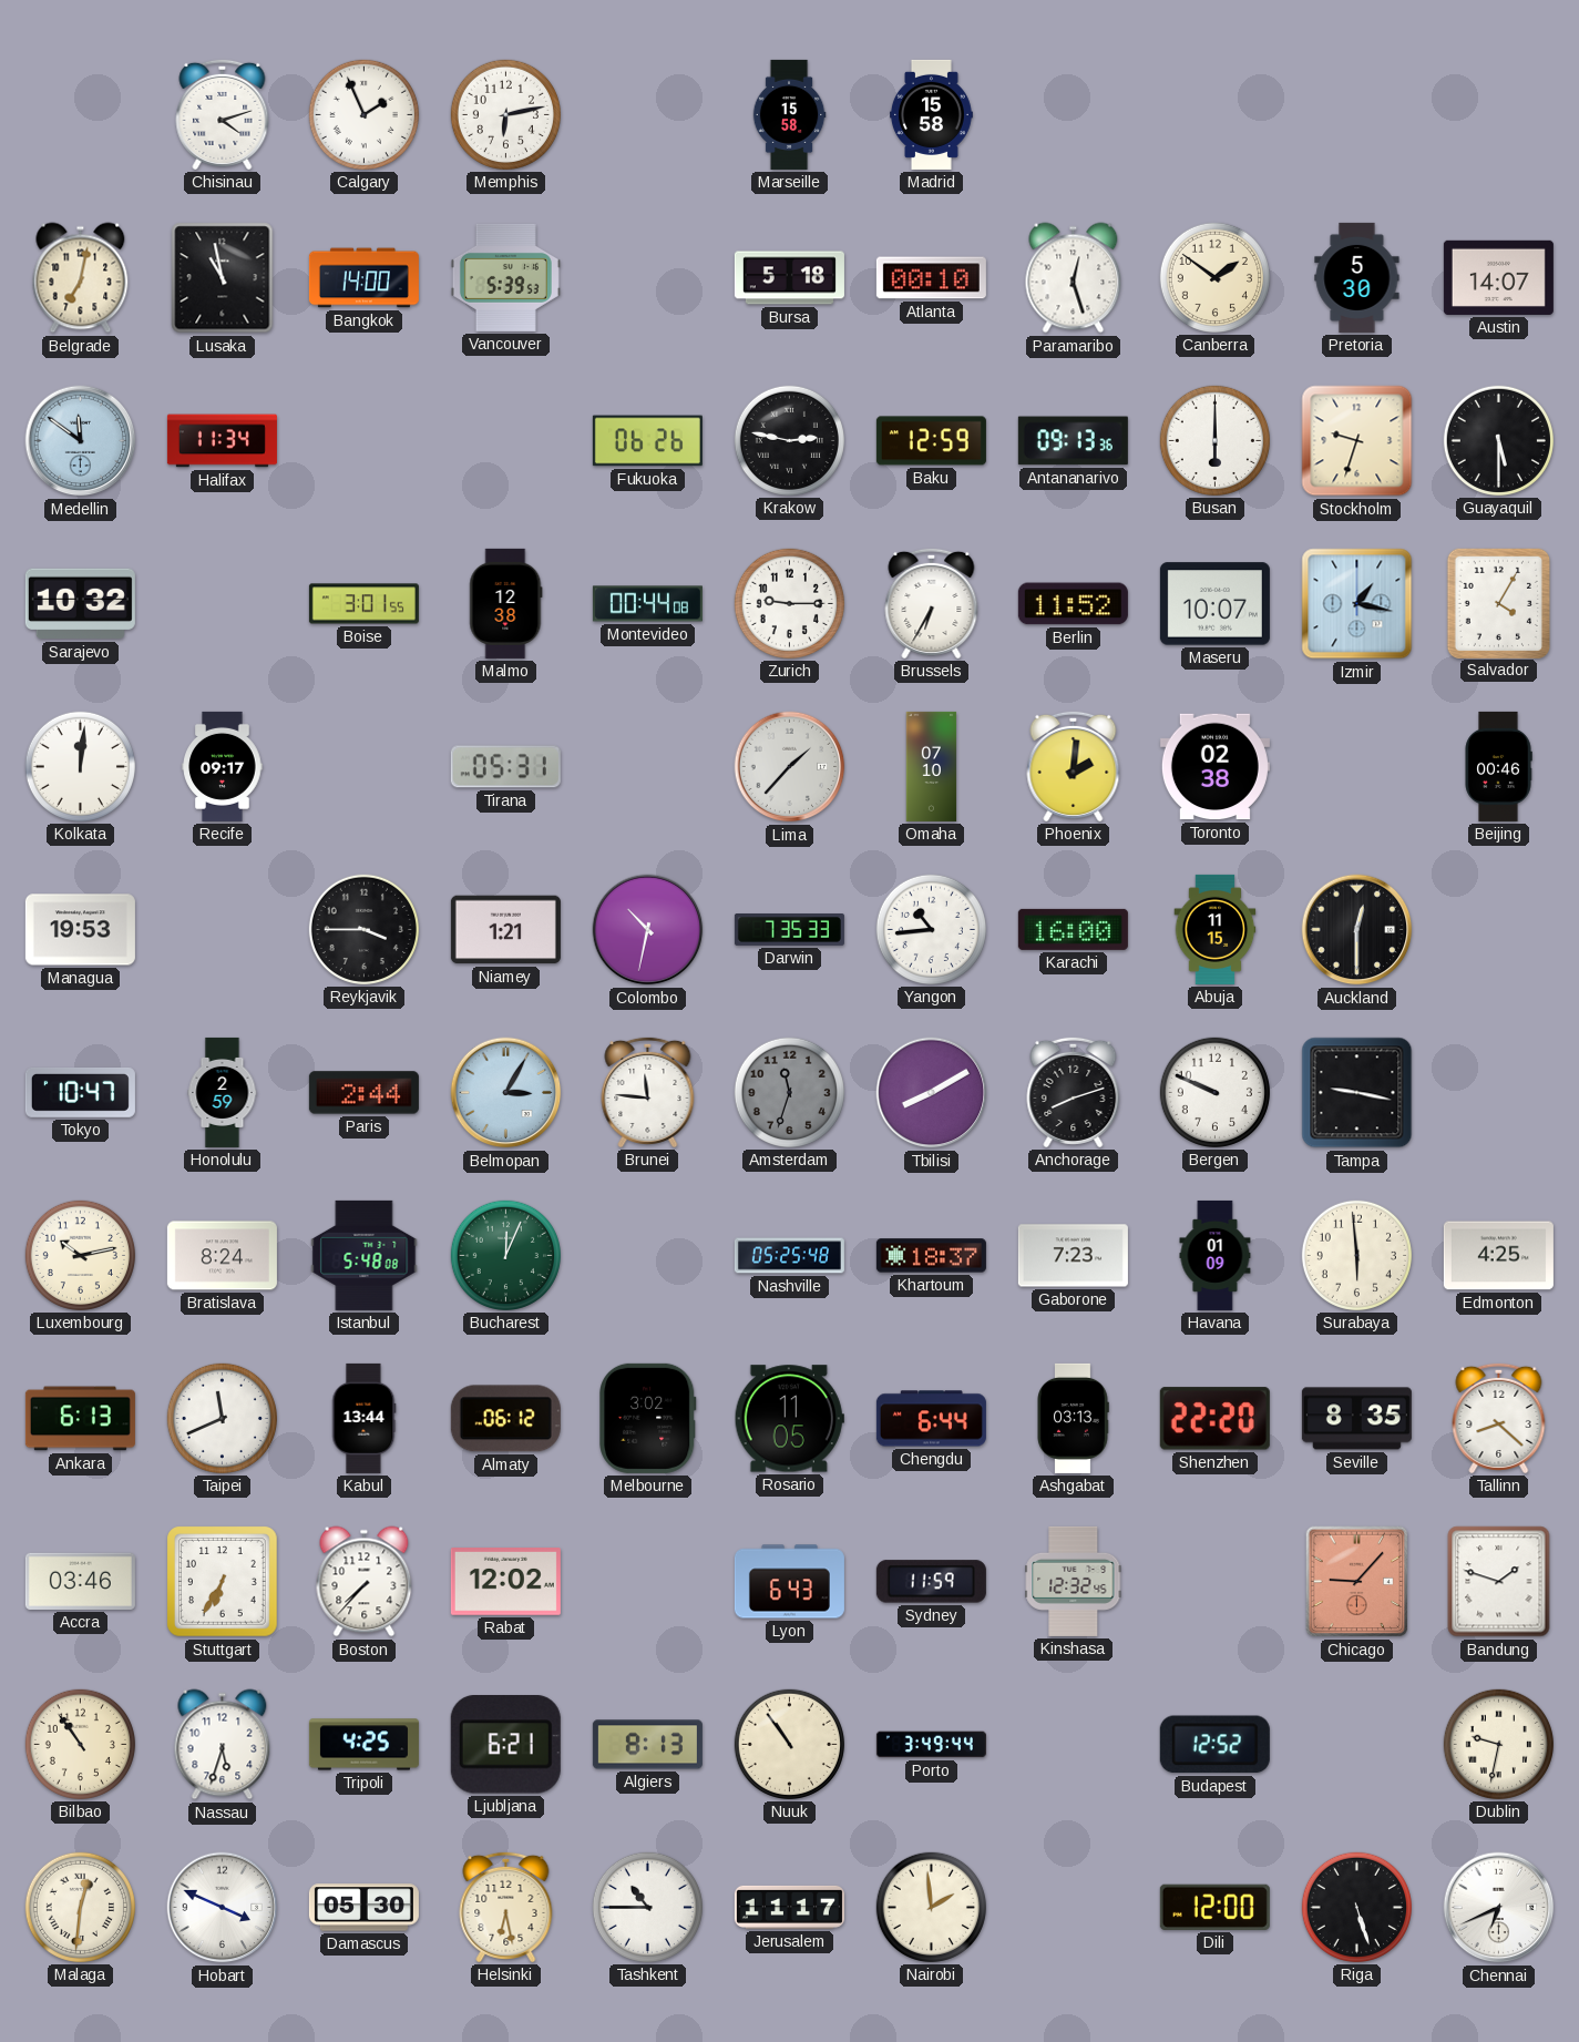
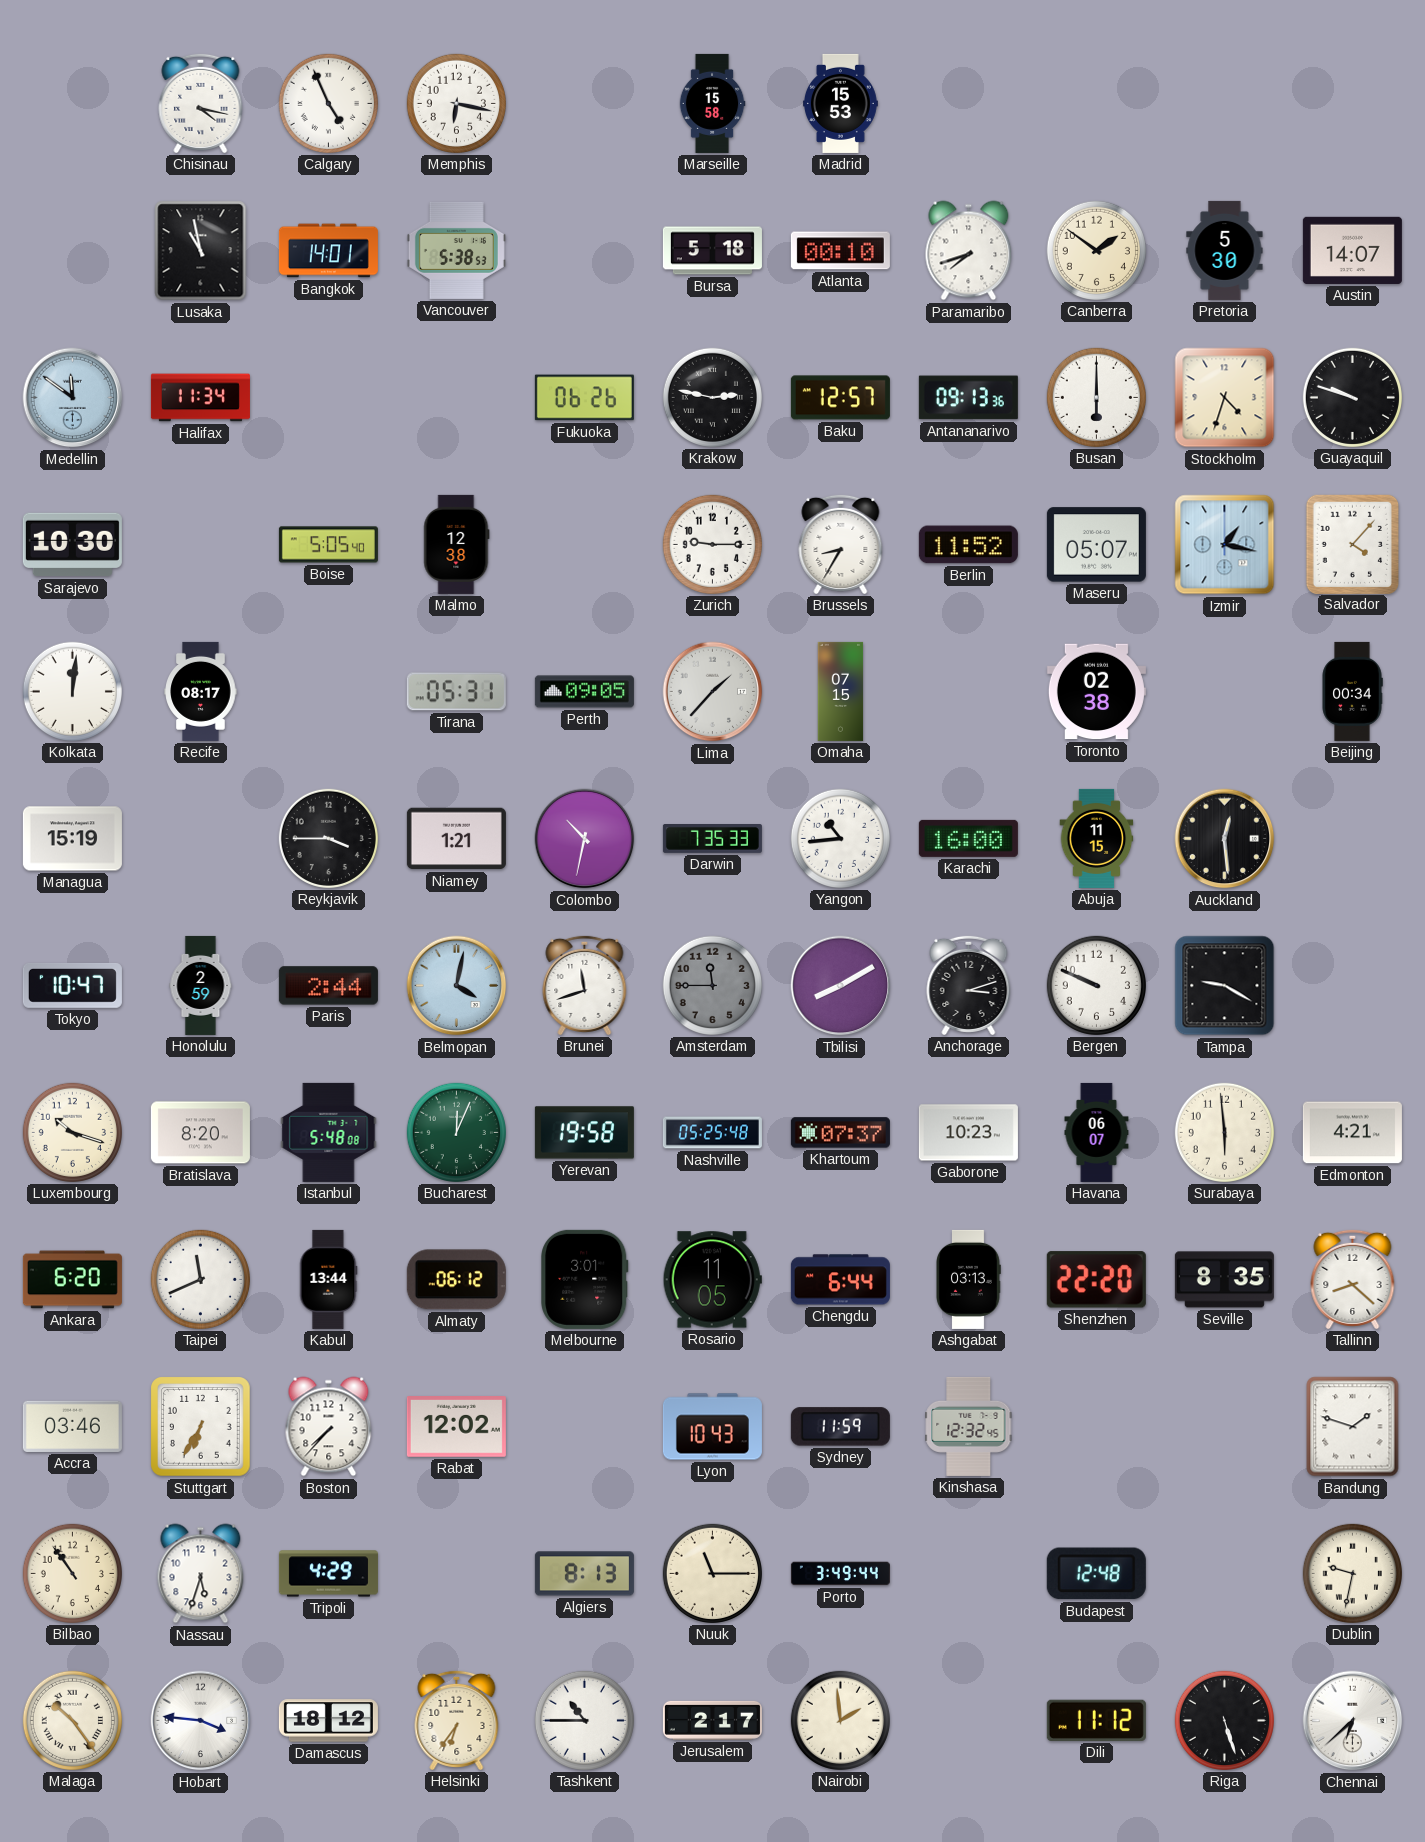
Chisinau: 4:12 -> 4:17
Calgary: 1:56 -> 4:56
Memphis: 6:13 -> 6:17
Madrid: 15:58 -> 15:53
Belgrade: 7:02 -> none
Bangkok: 14:00 -> 14:01
Vancouver: 5:39 -> 5:38
Paramaribo: 12:27 -> 7:42
Baku: 12:59 -> 12:57
Stockholm: 9:33 -> 4:33
Guayaquil: 5:30 -> 9:48
Sarajevo: 10:32 -> 10:30
Boise: 3:01 -> 5:05
Montevideo: 00:44 -> none
Brussels: 6:35 -> 8:35
Maseru: 10:07 -> 05:07
Salvador: 4:05 -> 4:07
Recife: 09:17 -> 08:17
Perth: none -> 09:05
Omaha: 07:10 -> 07:15
Phoenix: 2:01 -> none
Beijing: 00:46 -> 00:34
Managua: 19:53 -> 15:19
Auckland: 12:30 -> 12:29
Belmopan: 3:05 -> 4:02
Brunei: 11:46 -> 11:42
Amsterdam: 11:33 -> 11:45
Anchorage: 8:12 -> 3:12
Tampa: 9:17 -> 9:20
Luxembourg: 10:13 -> 10:18
Bratislava: 8:24 -> 8:20
Yerevan: none -> 19:58
Khartoum: 18:37 -> 07:37
Gaborone: 7:23 -> 10:23
Havana: 01:09 -> 06:07
Edmonton: 4:25 -> 4:21
Ankara: 6:13 -> 6:20
Melbourne: 3:02 -> 3:01
Lyon: 6:43 -> 10:43
Chicago: 9:07 -> none
Tripoli: 4:25 -> 4:29
Ljubljana: 6:21 -> none
Nuuk: 10:54 -> 11:15
Budapest: 12:52 -> 12:48
Malaga: 12:31 -> 10:24
Hobart: 3:49 -> 3:46
Damascus: 05:30 -> 18:12
Helsinki: 6:28 -> 6:36
Jerusalem: 11:17 -> 2:17
Dili: 12:00 -> 11:12
Chennai: 6:41 -> 6:38
